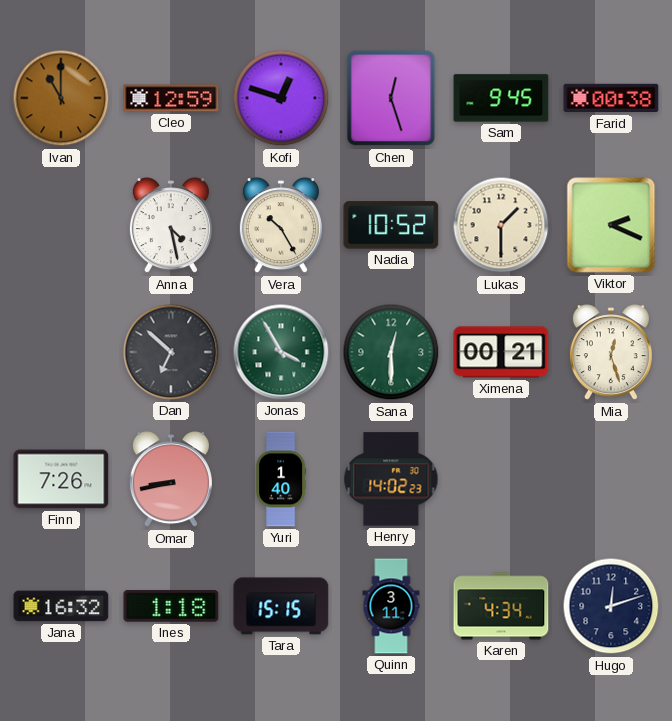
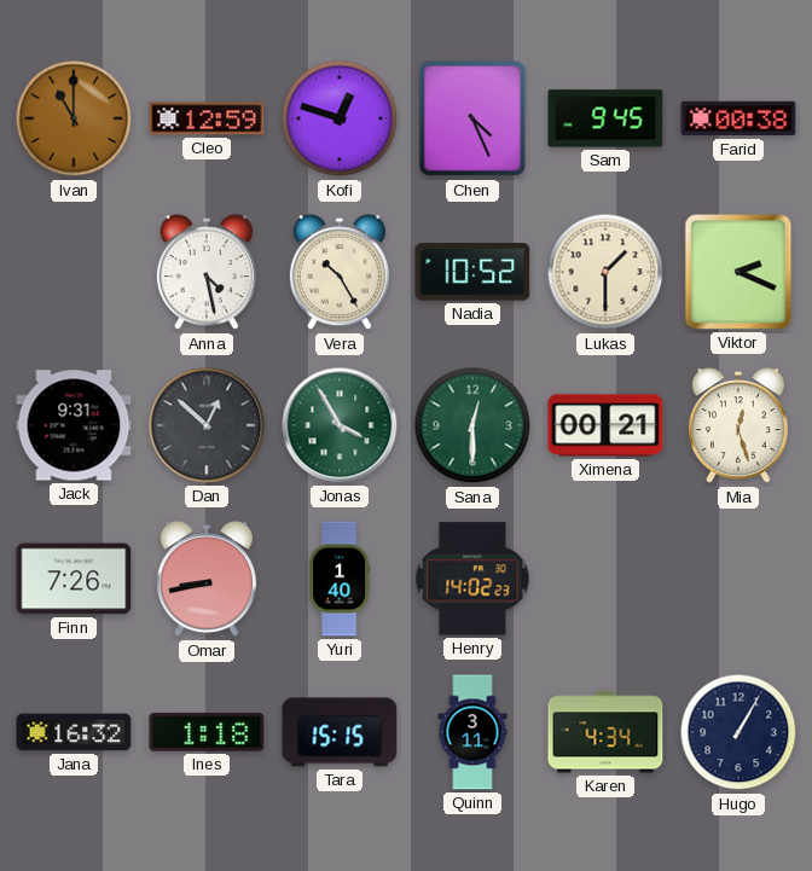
Chen: 12:27 -> 4:26
Jack: none -> 9:31
Dan: 6:52 -> 12:52
Hugo: 12:12 -> 1:05
